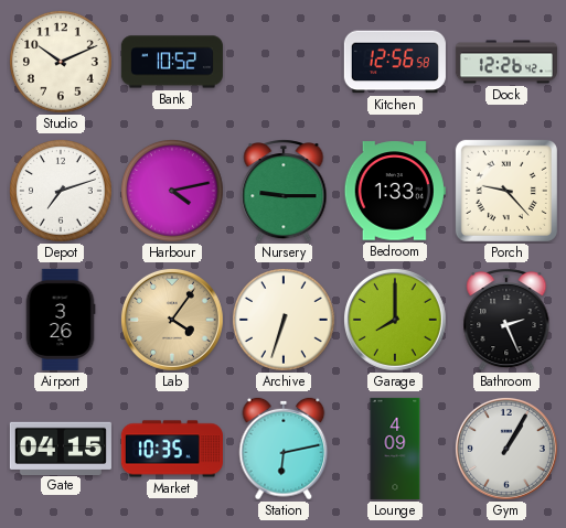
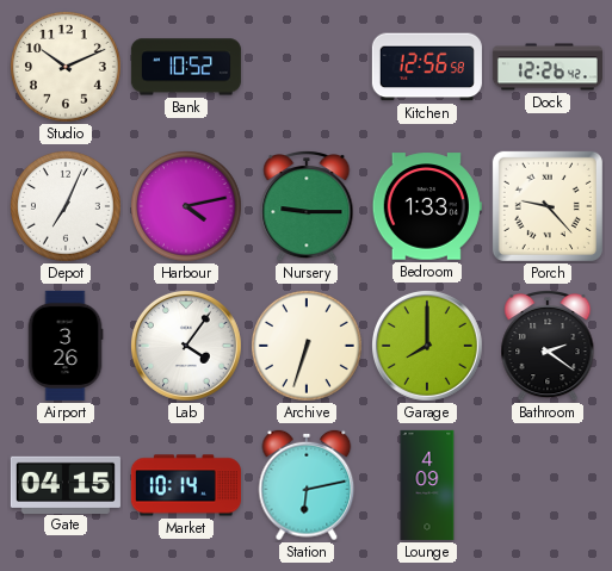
Depot: 7:12 -> 7:04
Lab dial: champagne -> white
Bathroom: 2:26 -> 2:21
Market: 10:35 -> 10:14
Gym: 1:05 -> none
